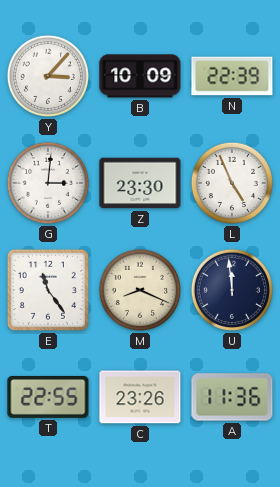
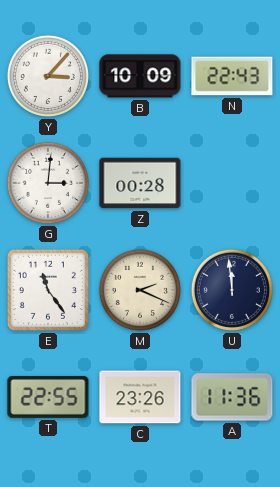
N: 22:39 -> 22:43
Z: 23:30 -> 00:28
L: 4:56 -> none
M: 8:19 -> 2:19
